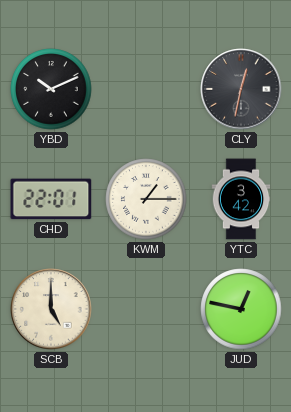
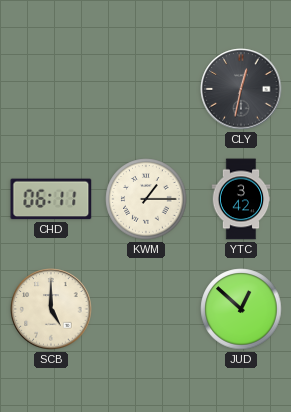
YBD: 10:11 -> none
CHD: 22:01 -> 06:11
JUD: 12:47 -> 12:52
